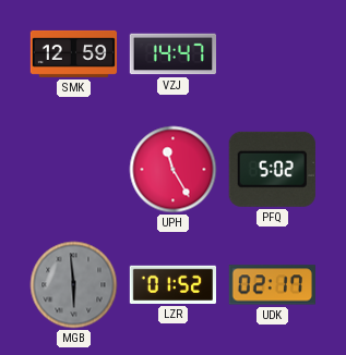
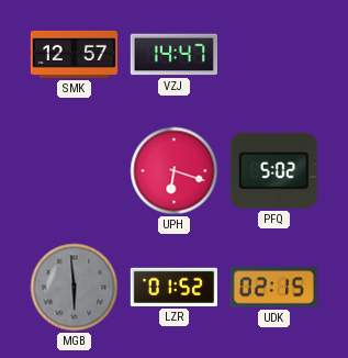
SMK: 12:59 -> 12:57
UPH: 11:25 -> 6:18
UDK: 02:17 -> 02:15
